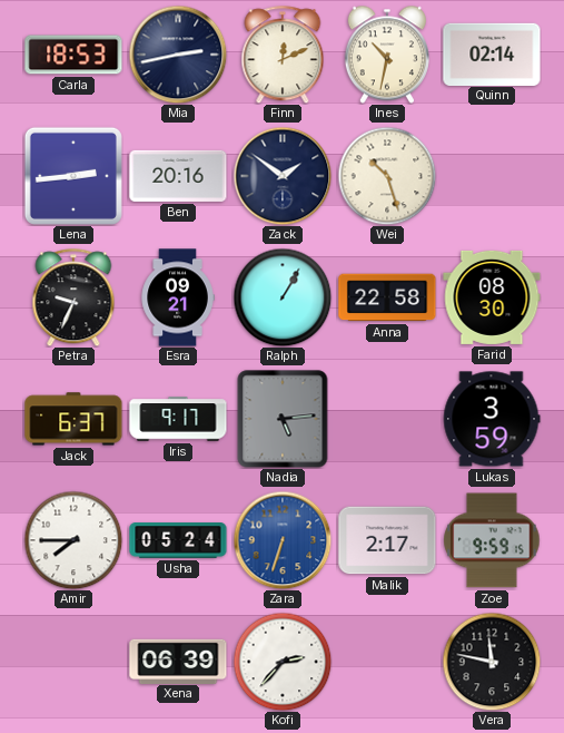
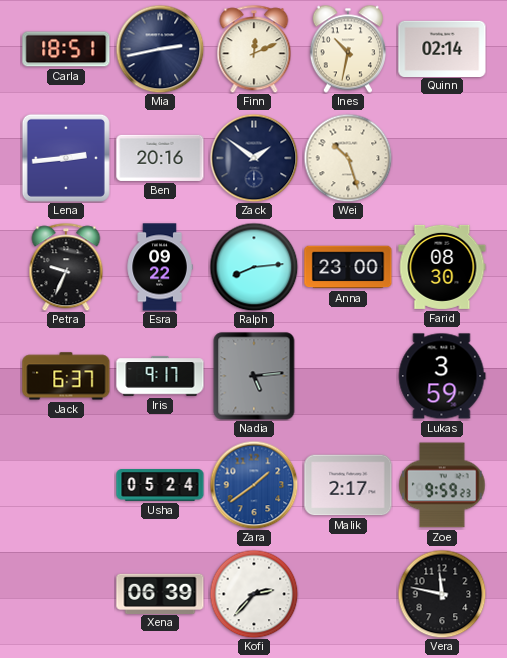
Carla: 18:53 -> 18:51
Esra: 09:21 -> 09:22
Ralph: 1:05 -> 8:14
Anna: 22:58 -> 23:00
Amir: 7:45 -> none
Zara: 6:33 -> 1:39
Zoe: 9:59:15 -> 9:59:23
